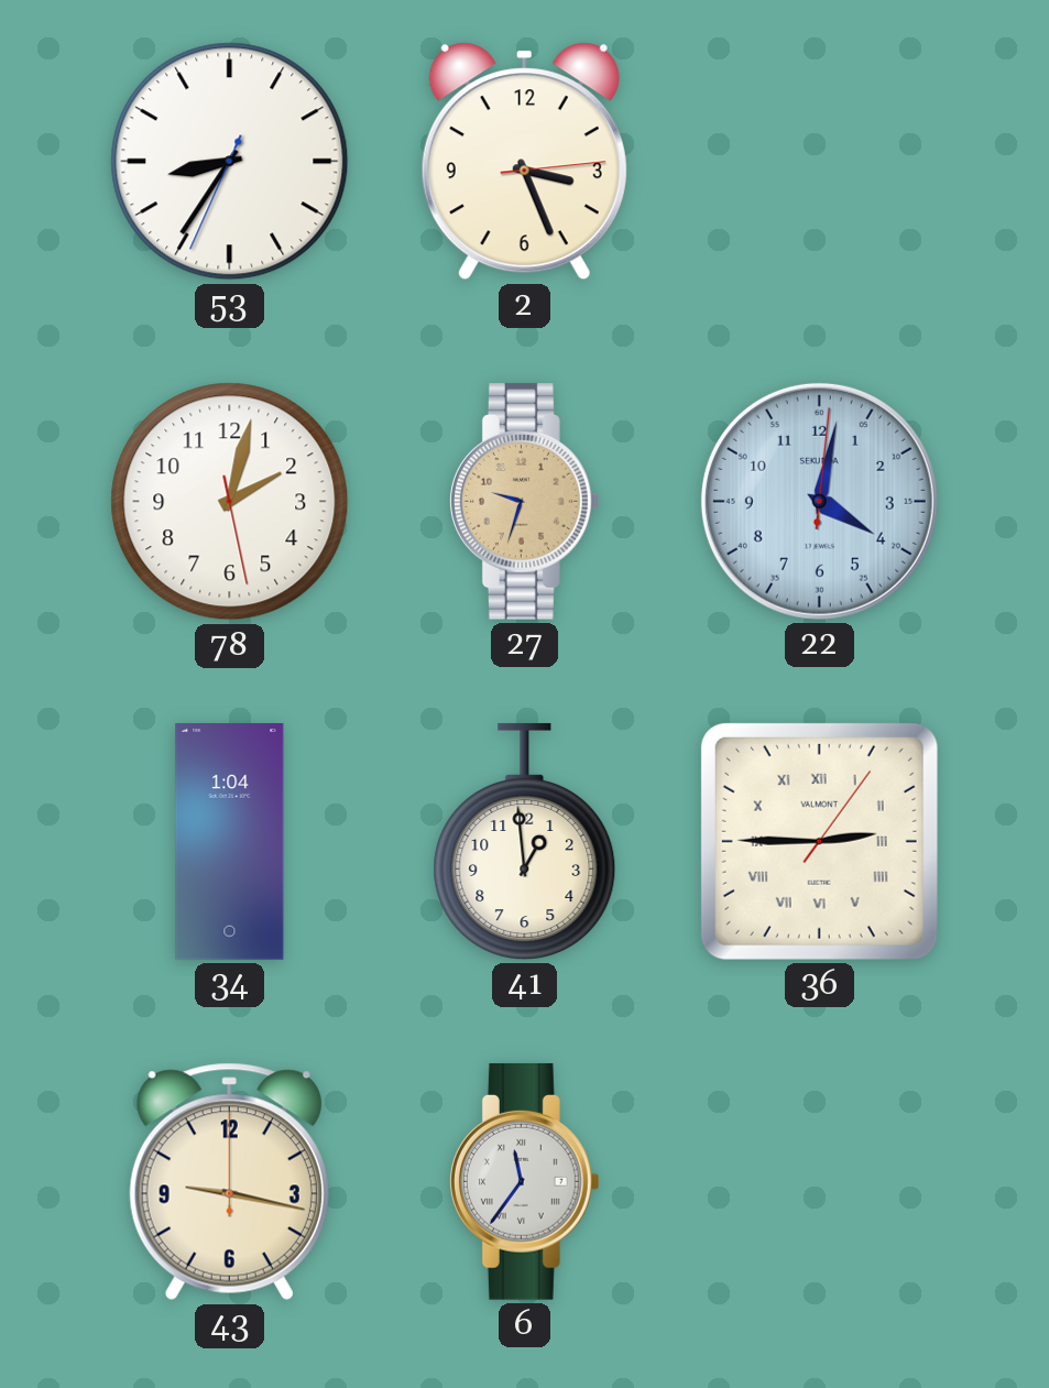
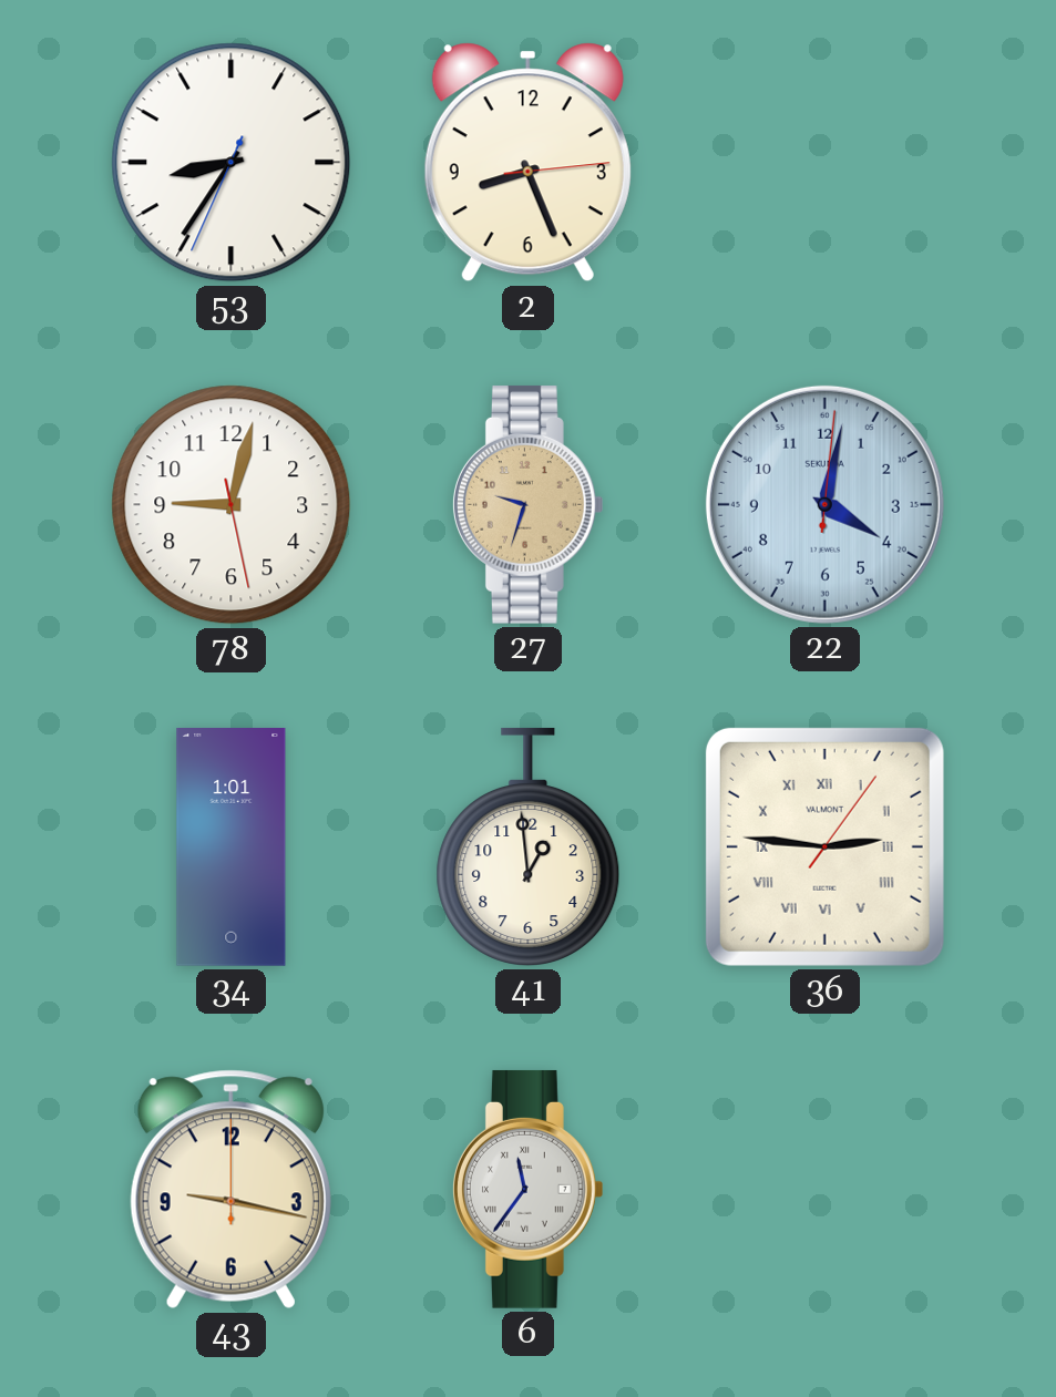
2: 3:26 -> 8:26
78: 2:02 -> 9:02
34: 1:04 -> 1:01
36: 2:45 -> 2:46
